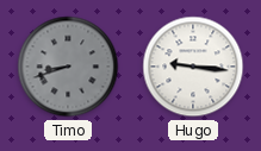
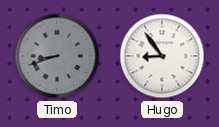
Hugo: 9:16 -> 8:54
